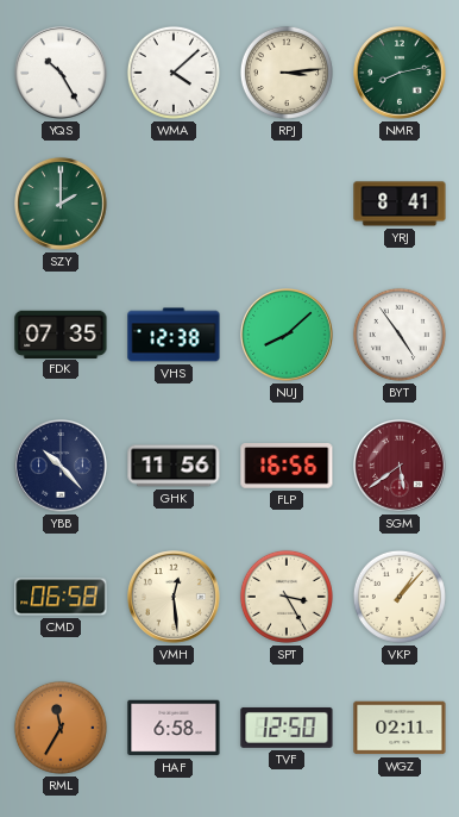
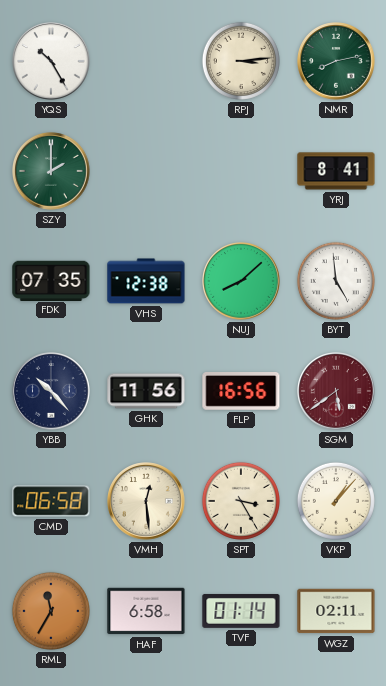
WMA: 4:08 -> none
BYT: 4:54 -> 4:59
TVF: 12:50 -> 01:14
